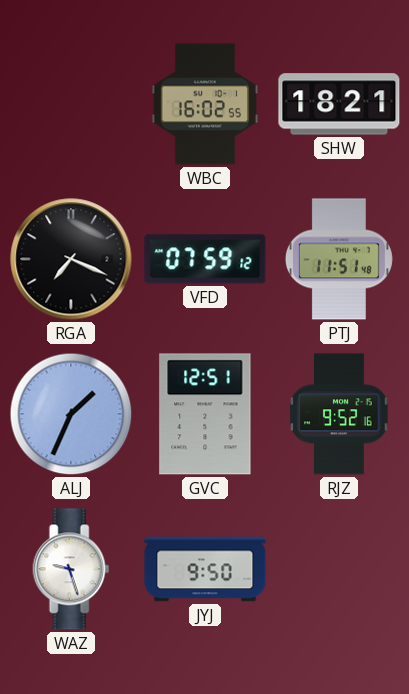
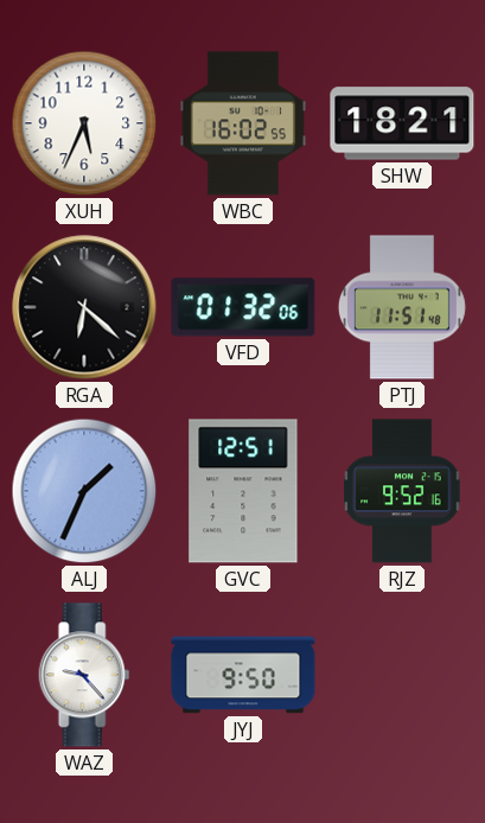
XUH: none -> 5:34
RGA: 7:19 -> 6:22
VFD: 07:59 -> 01:32
WAZ: 9:27 -> 9:23
